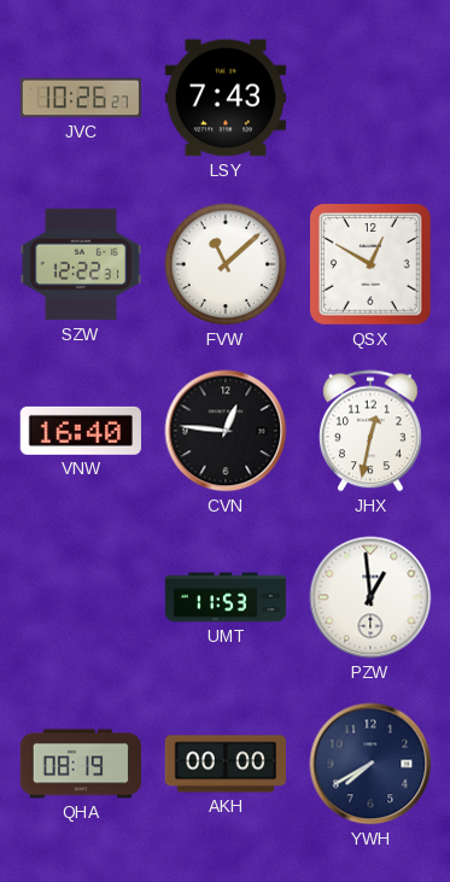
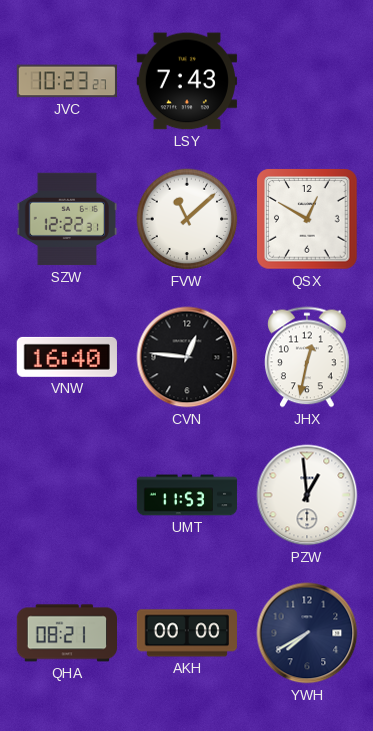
JVC: 10:26 -> 10:23
QHA: 08:19 -> 08:21
